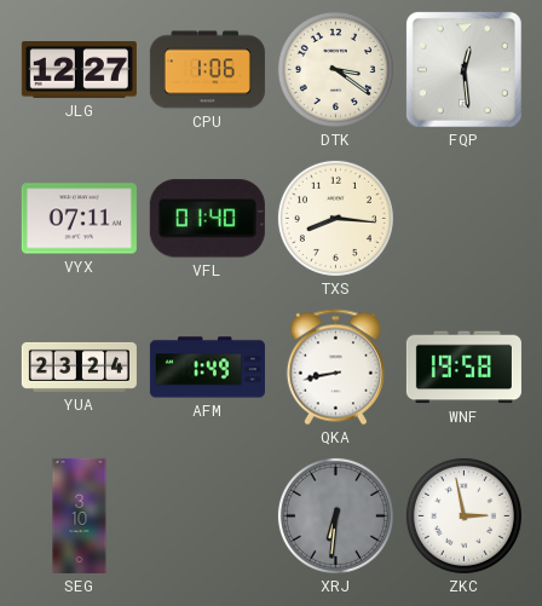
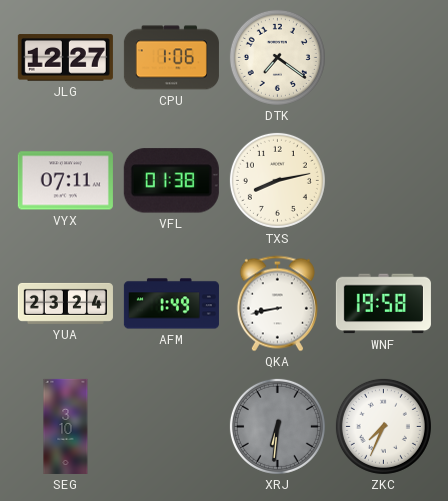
DTK: 3:21 -> 7:21
FQP: 12:29 -> none
VFL: 01:40 -> 01:38
TXS: 8:16 -> 8:13
ZKC: 2:58 -> 7:34
